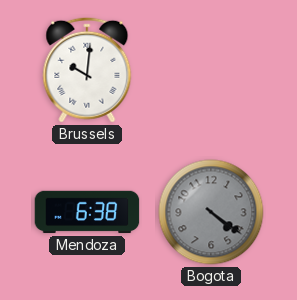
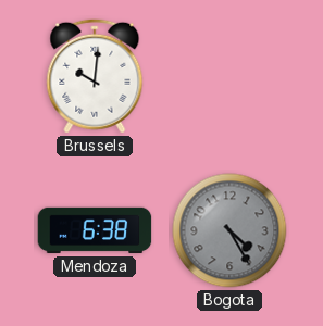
Bogota: 4:21 -> 4:25
